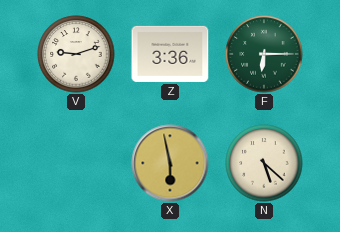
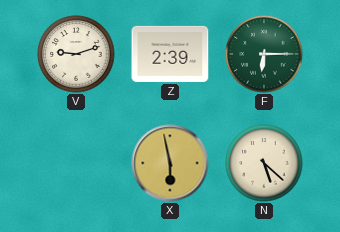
Z: 3:36 -> 2:39
